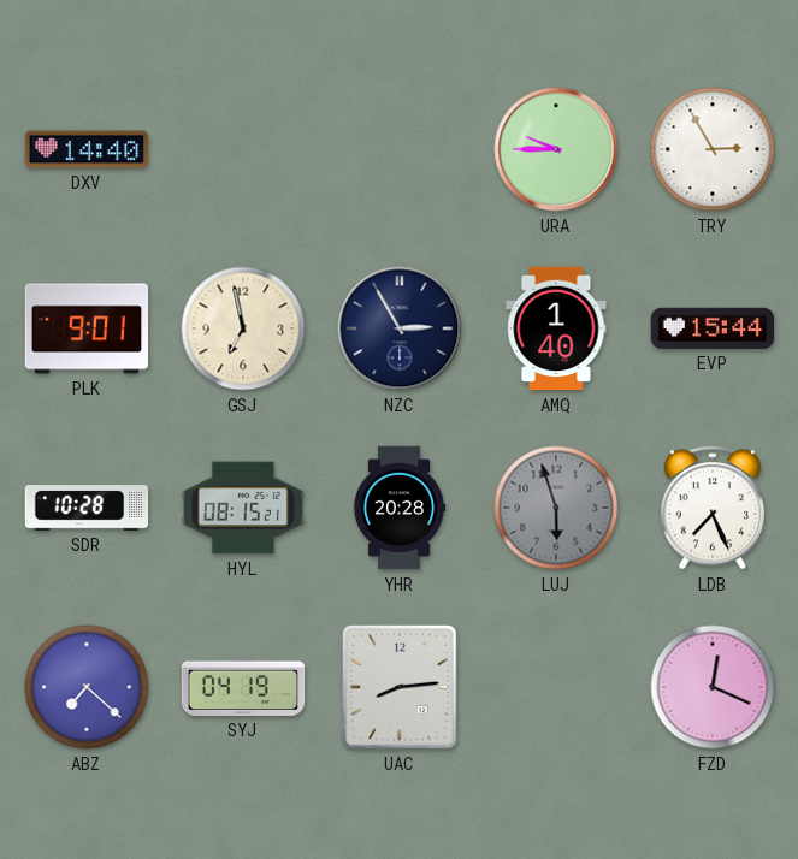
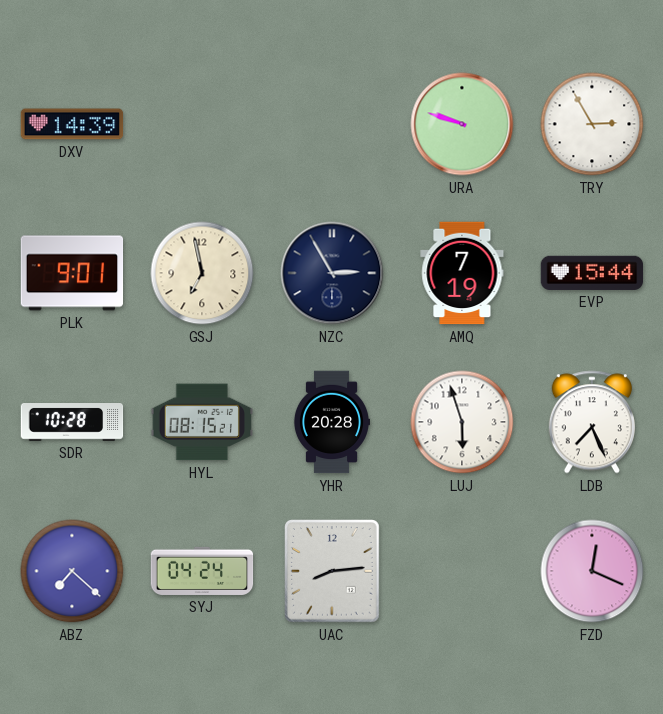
DXV: 14:40 -> 14:39
URA: 9:45 -> 9:48
AMQ: 1:40 -> 7:19
LUJ dial: grey -> white
SYJ: 04:19 -> 04:24
